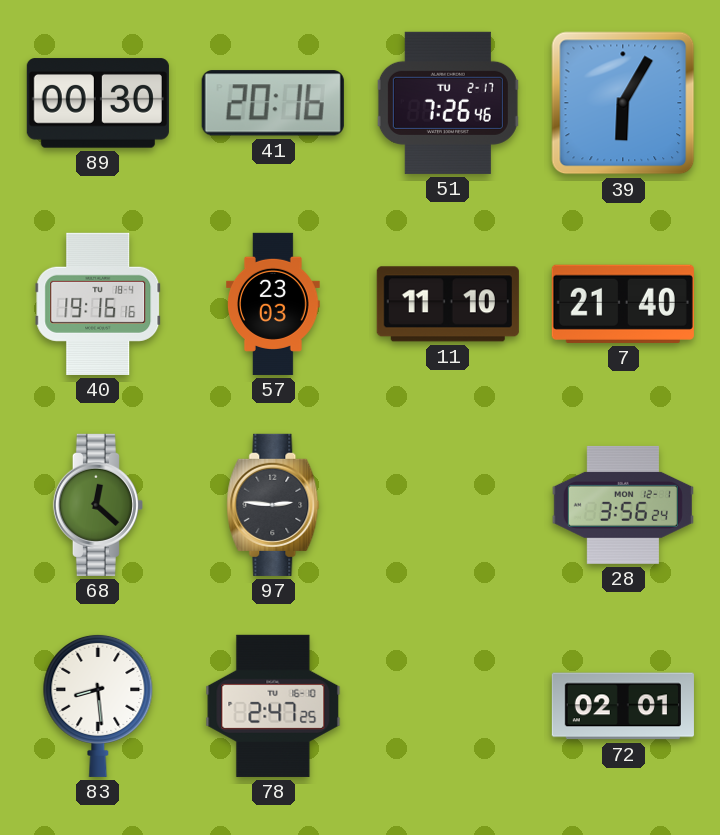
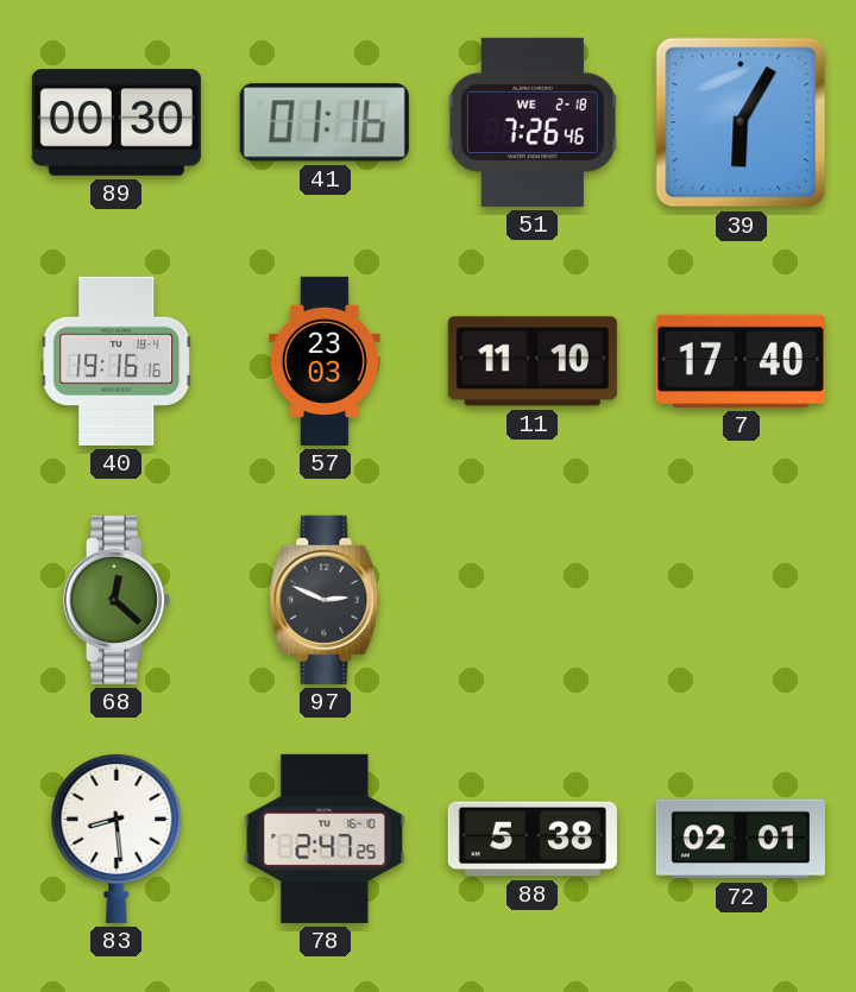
41: 20:16 -> 01:16
51 date: TU 2-17 -> WE 2-18
7: 21:40 -> 17:40
97: 2:46 -> 2:49
28: 3:56 -> none
88: none -> 5:38
